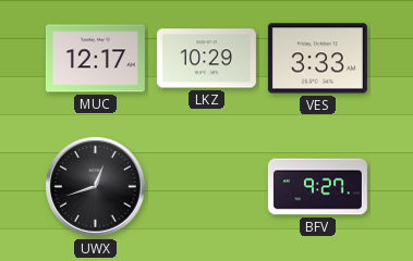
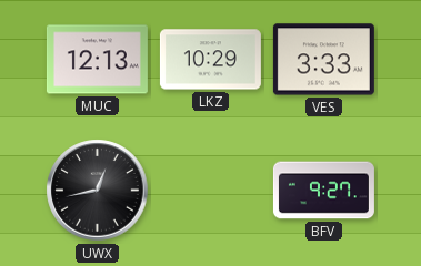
MUC: 12:17 -> 12:13
UWX: 12:42 -> 12:43
